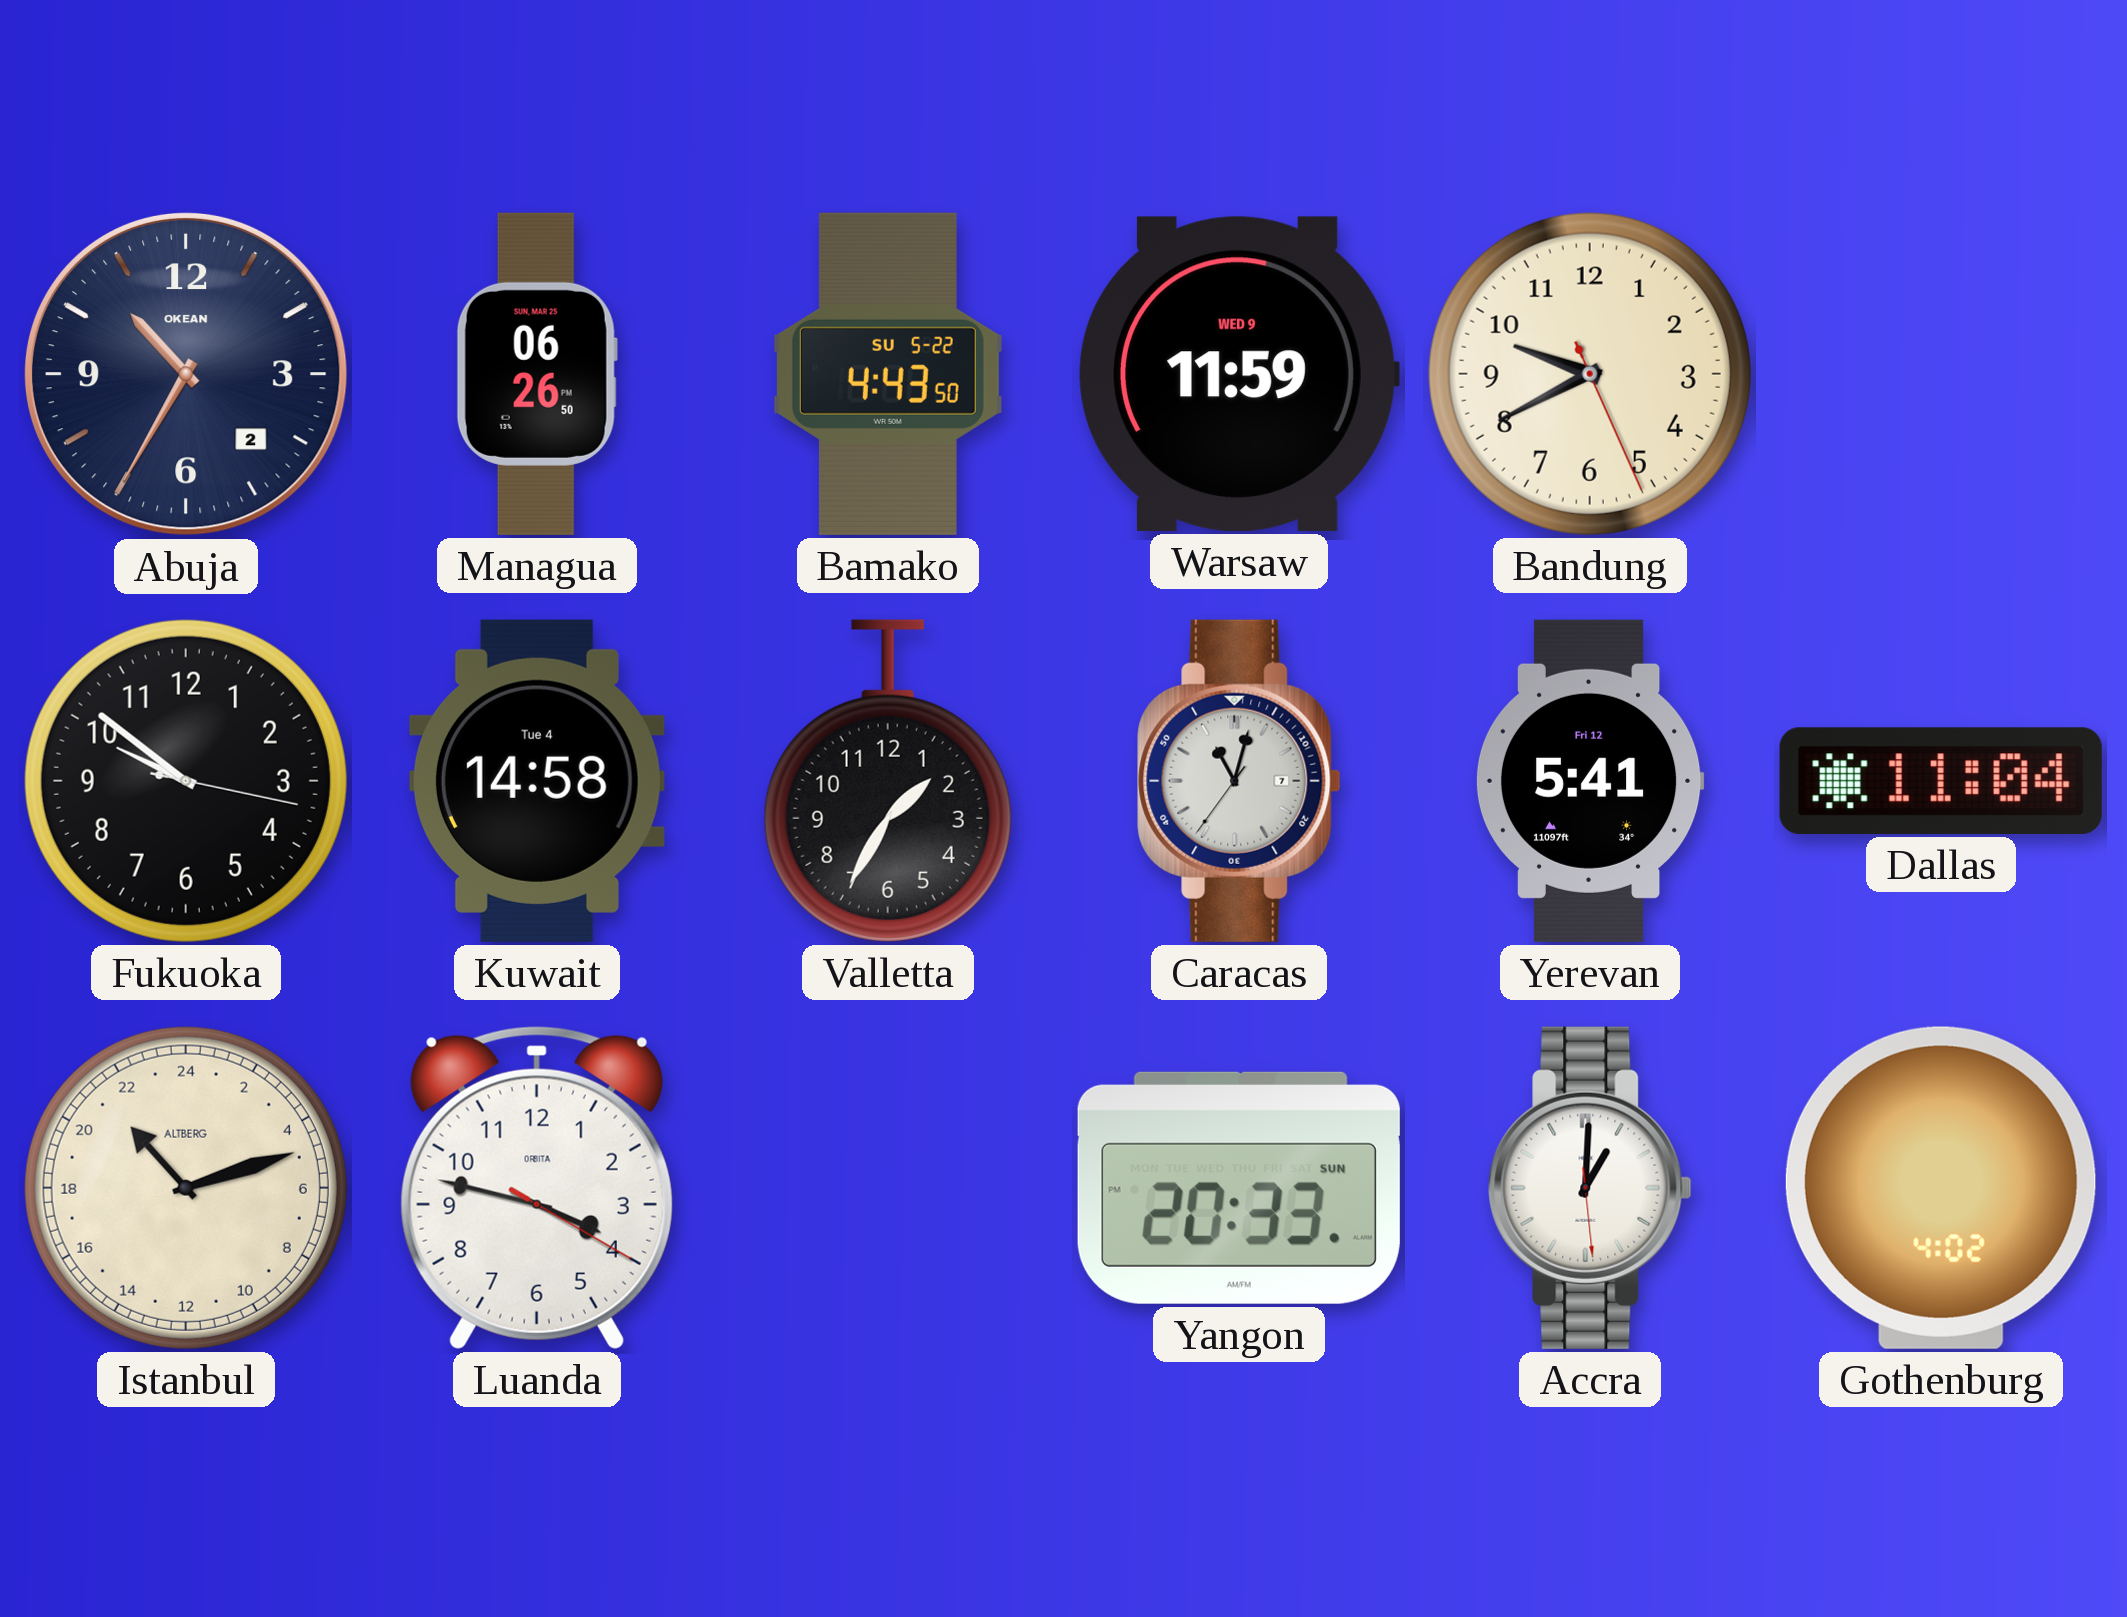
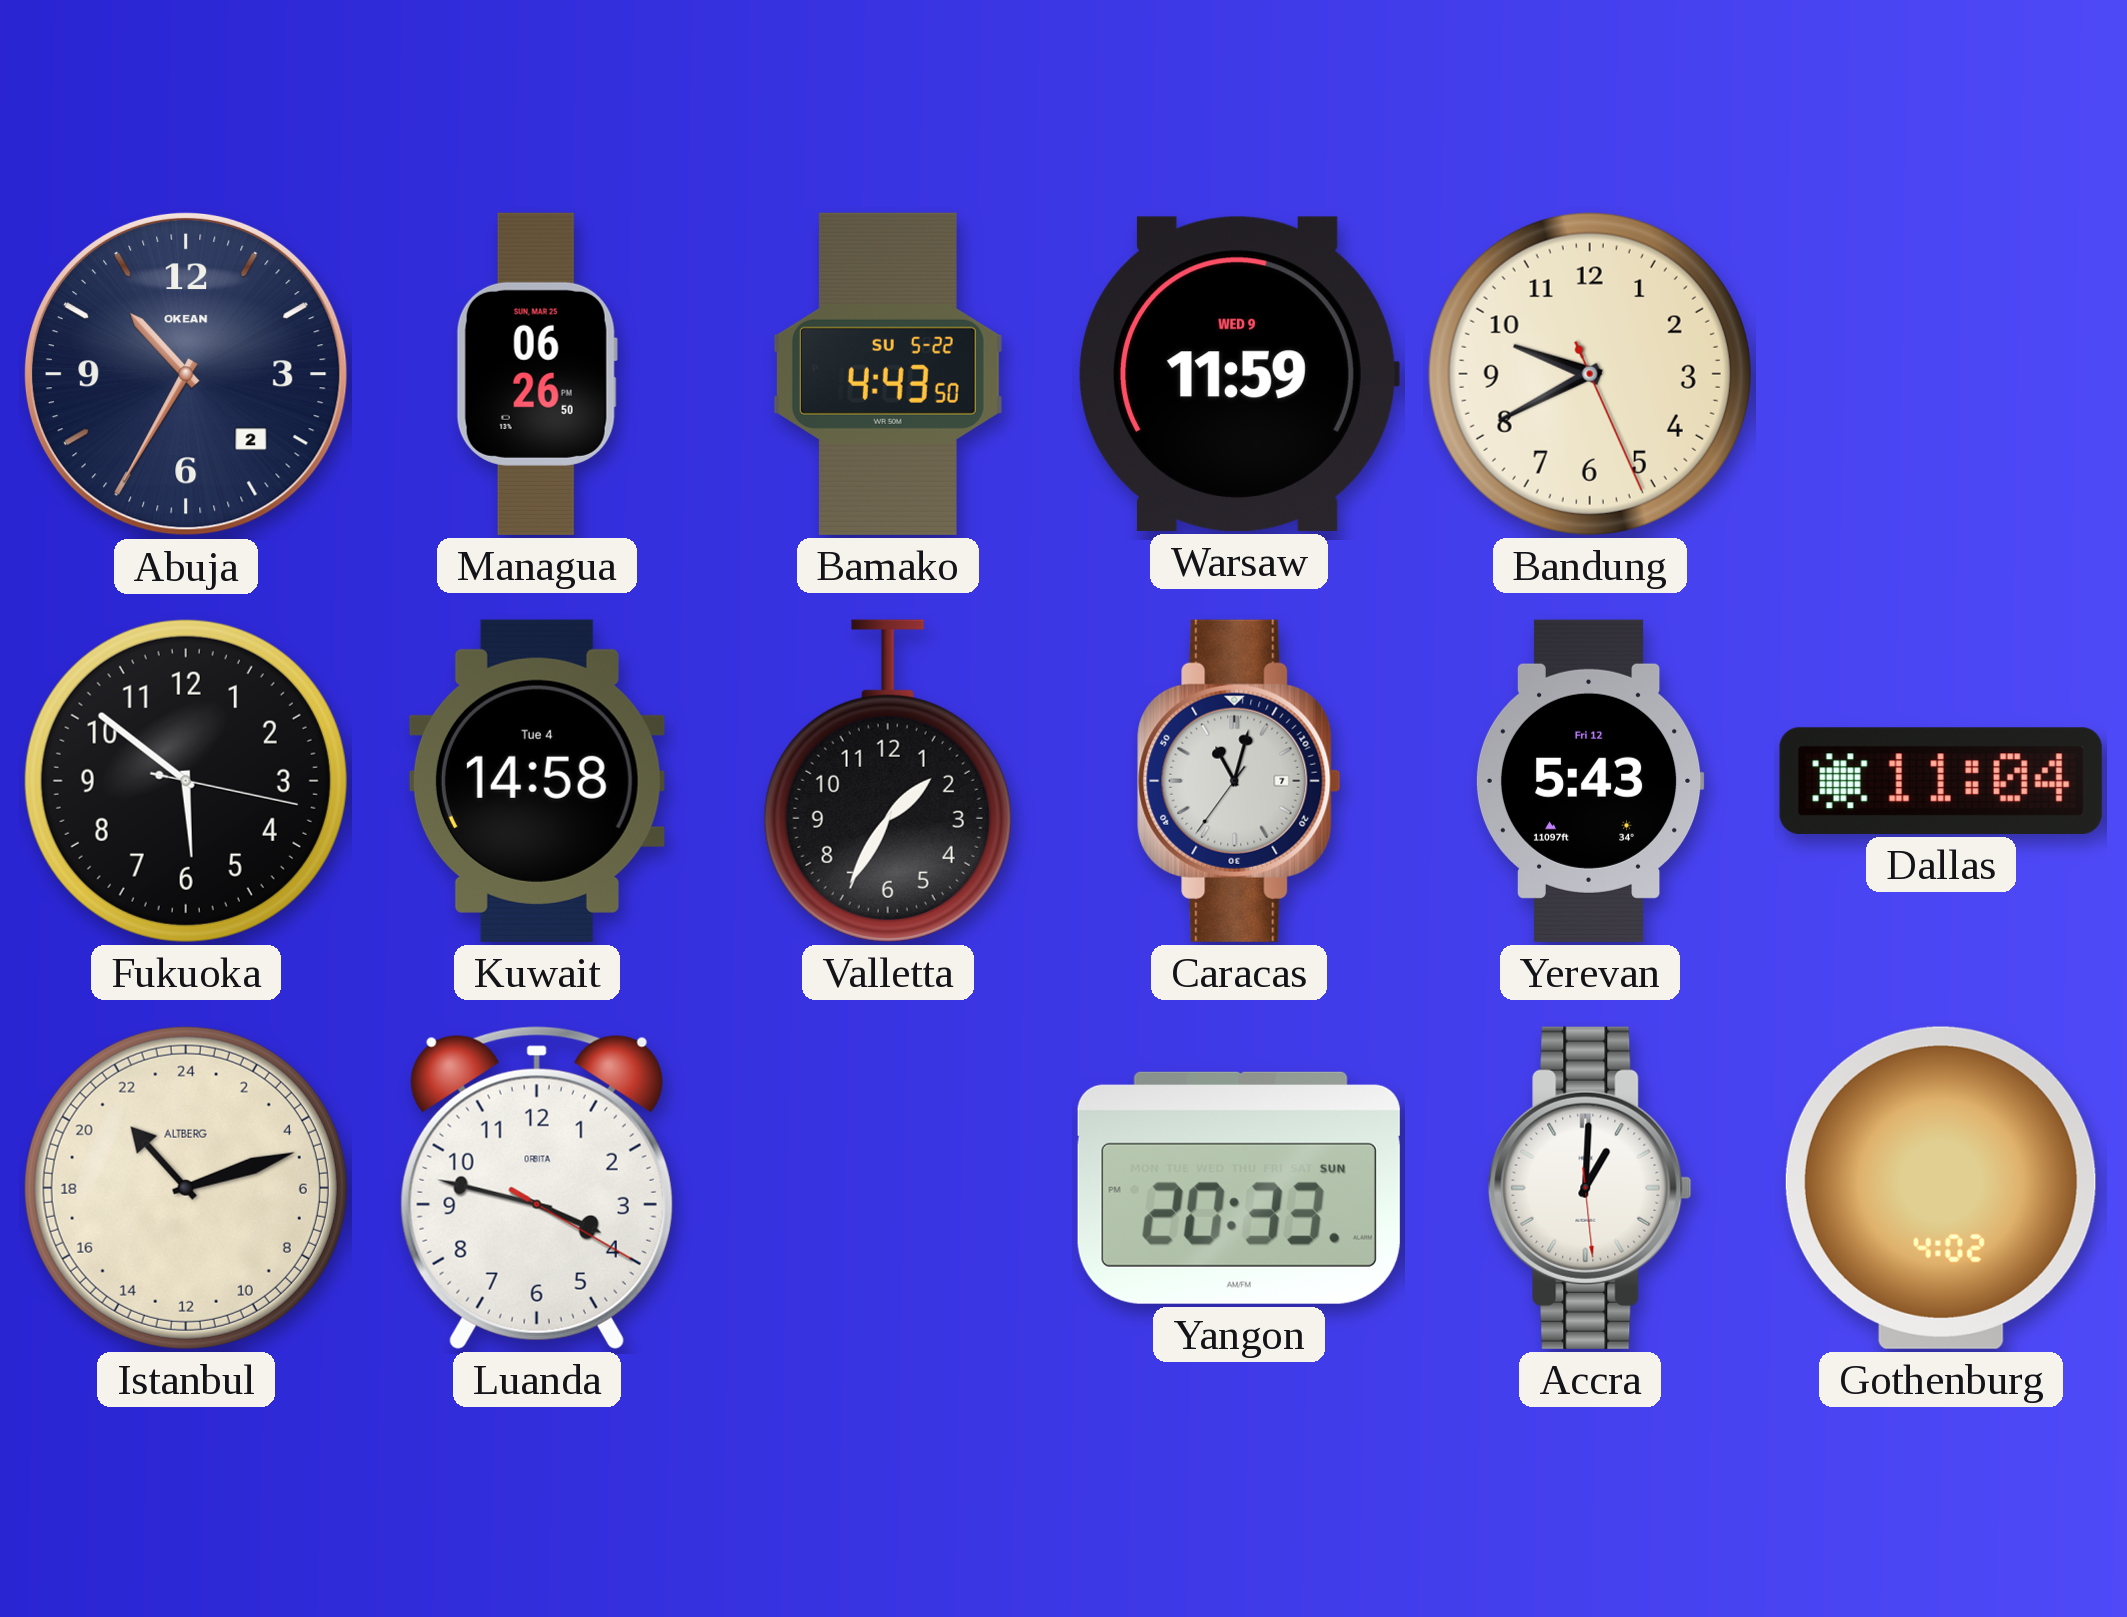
Fukuoka: 9:51 -> 5:51
Yerevan: 5:41 -> 5:43
